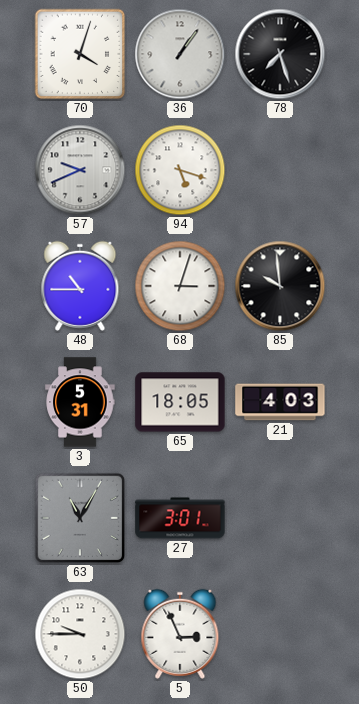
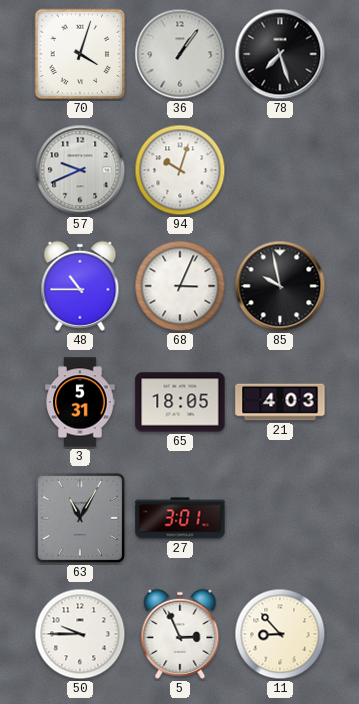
94: 5:18 -> 10:03
68: 3:03 -> 3:04
85: 9:59 -> 9:58
11: none -> 8:53
